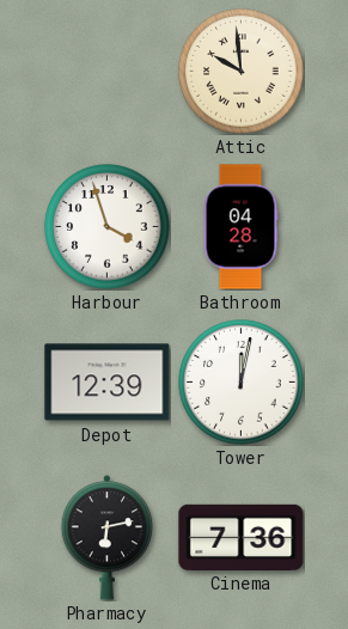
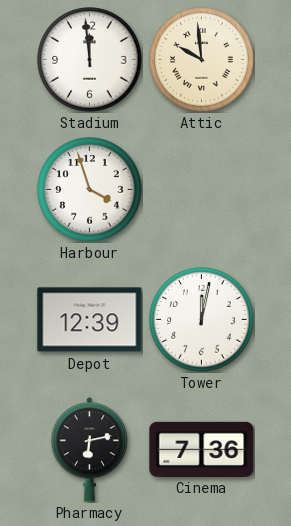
Stadium: none -> 11:59
Bathroom: 04:28 -> none
